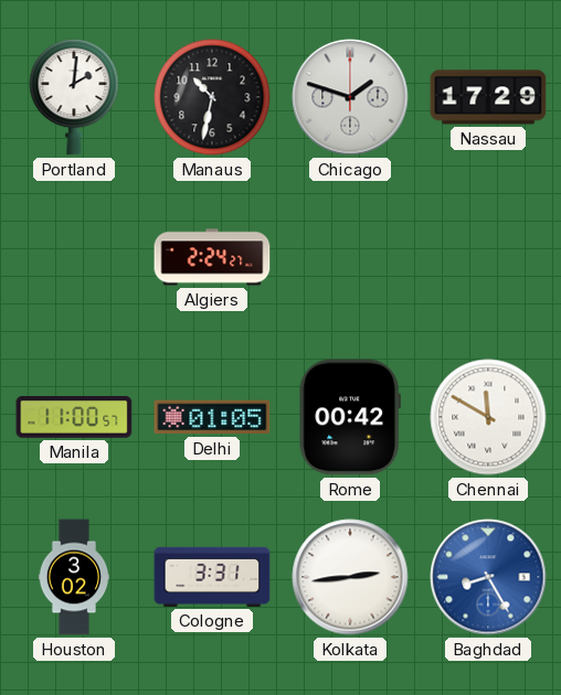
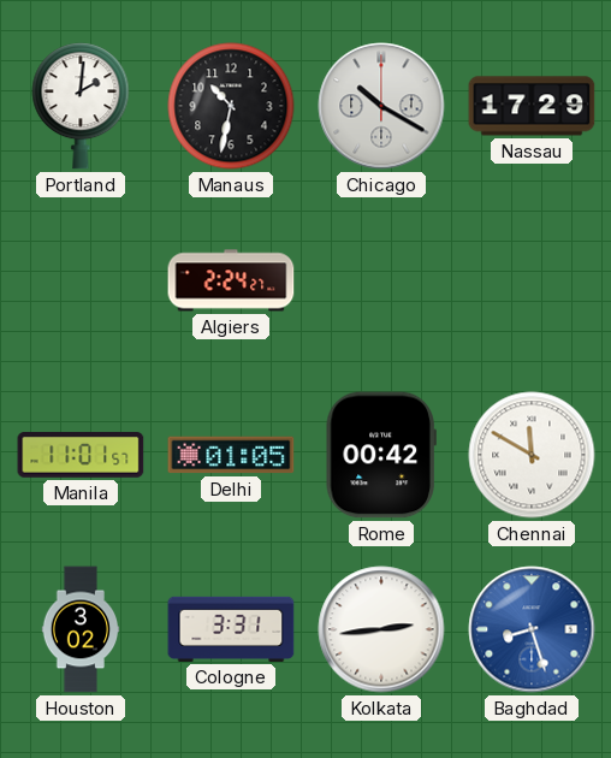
Chicago: 1:48 -> 10:20
Manila: 11:00 -> 11:01
Baghdad: 8:25 -> 8:27
